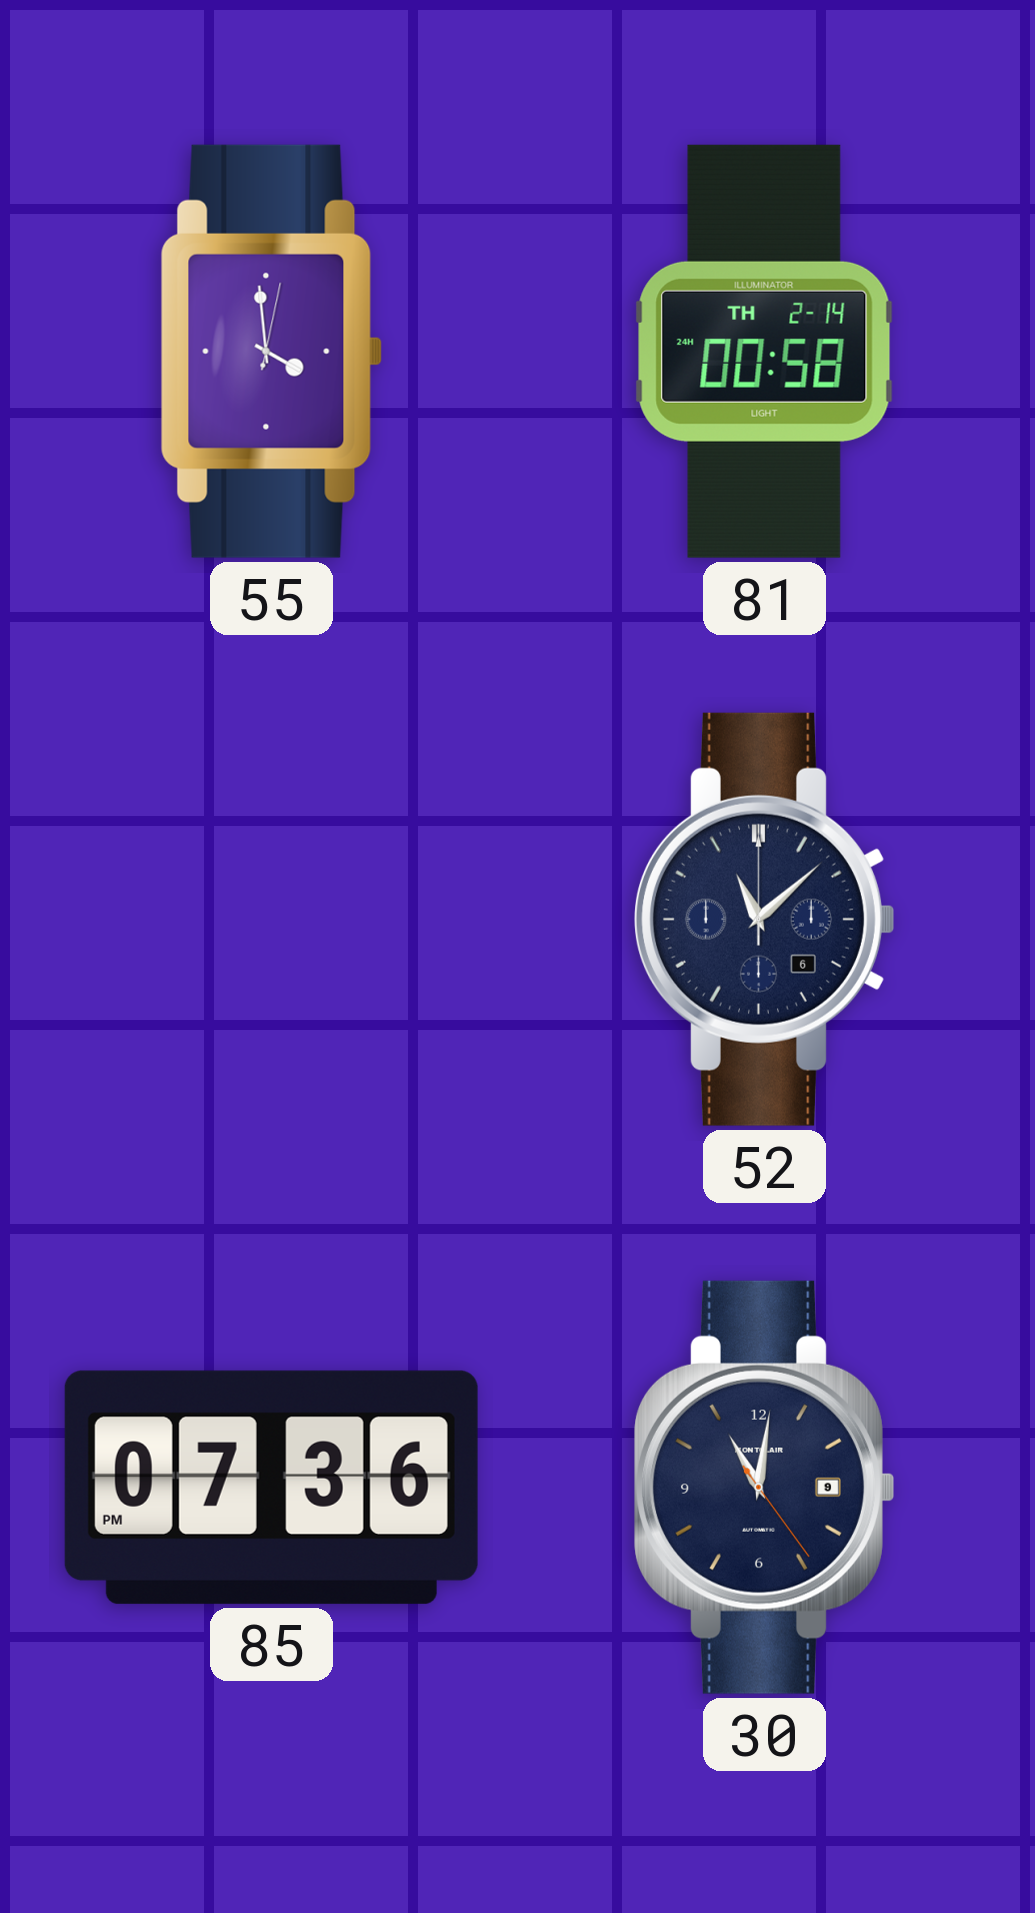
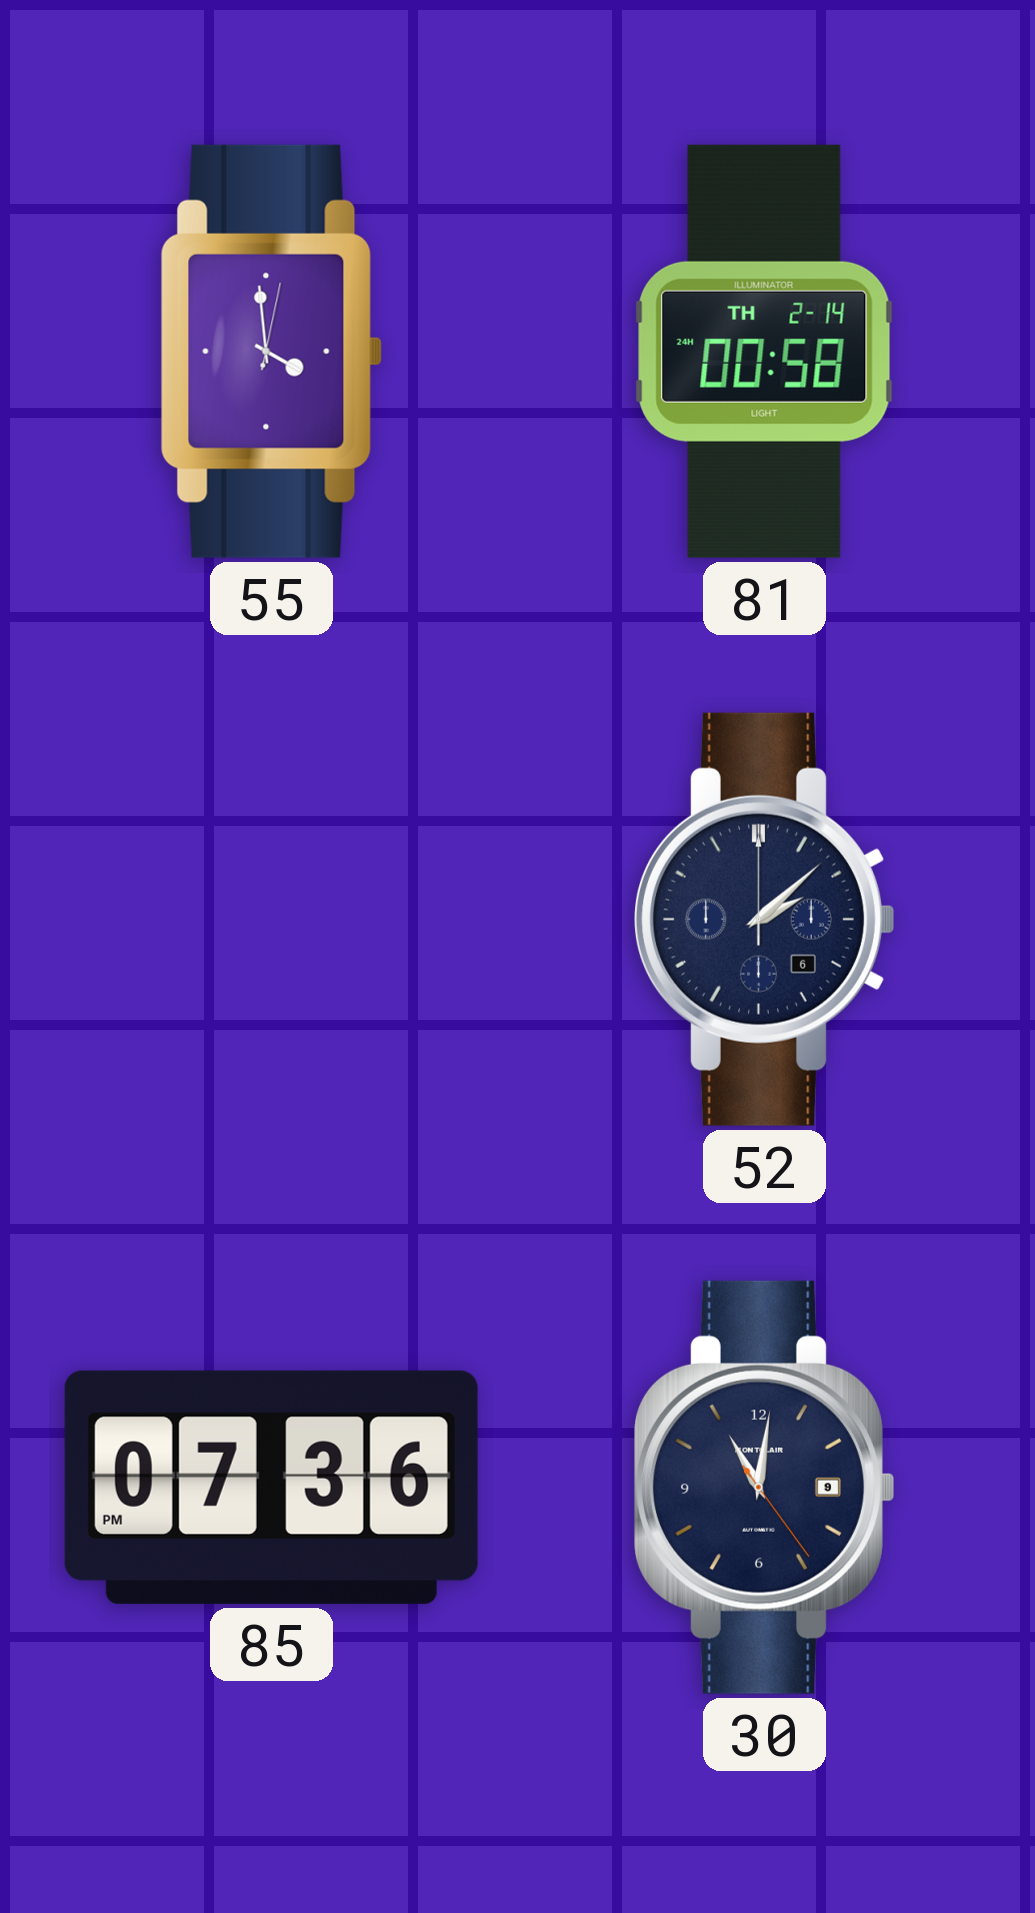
52: 11:08 -> 2:08
